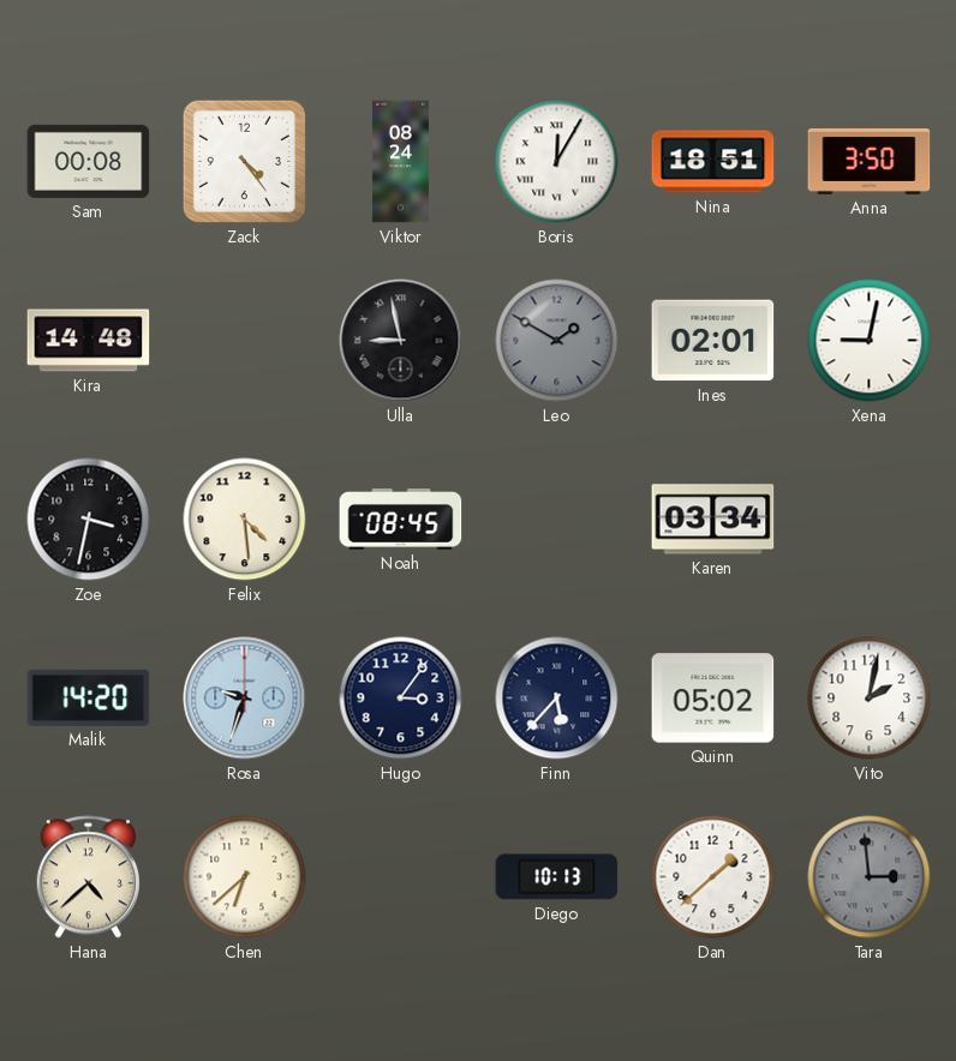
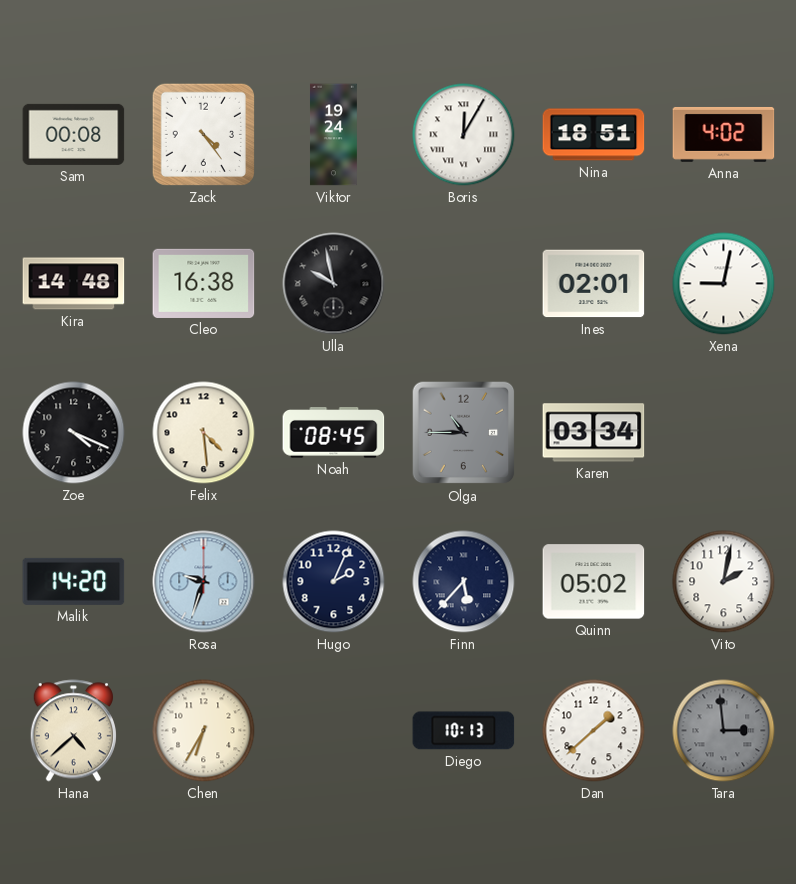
Viktor: 08:24 -> 19:24
Anna: 3:50 -> 4:02
Cleo: none -> 16:38
Ulla: 8:58 -> 9:58
Leo: 1:50 -> none
Zoe: 3:32 -> 4:19
Olga: none -> 10:45
Hugo: 3:06 -> 2:04
Chen: 6:38 -> 6:35
